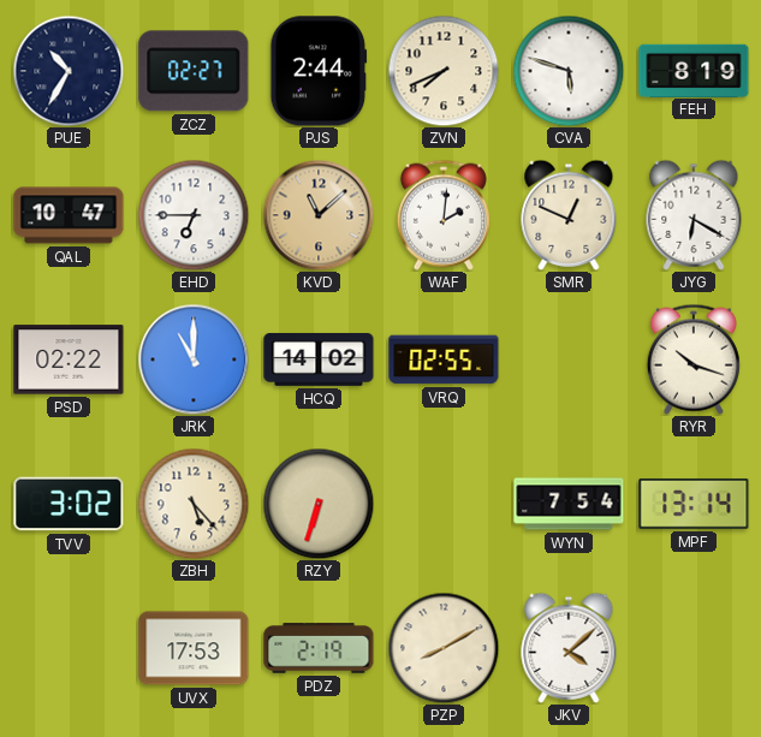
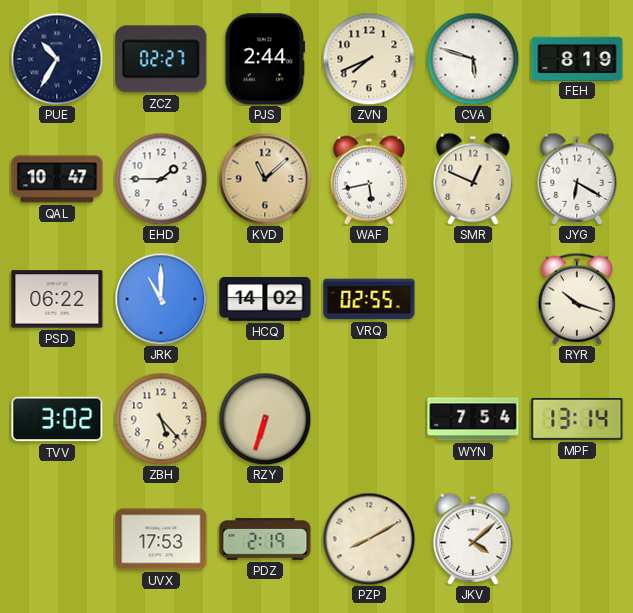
EHD: 6:45 -> 1:45
WAF: 2:01 -> 5:43
PSD: 02:22 -> 06:22
